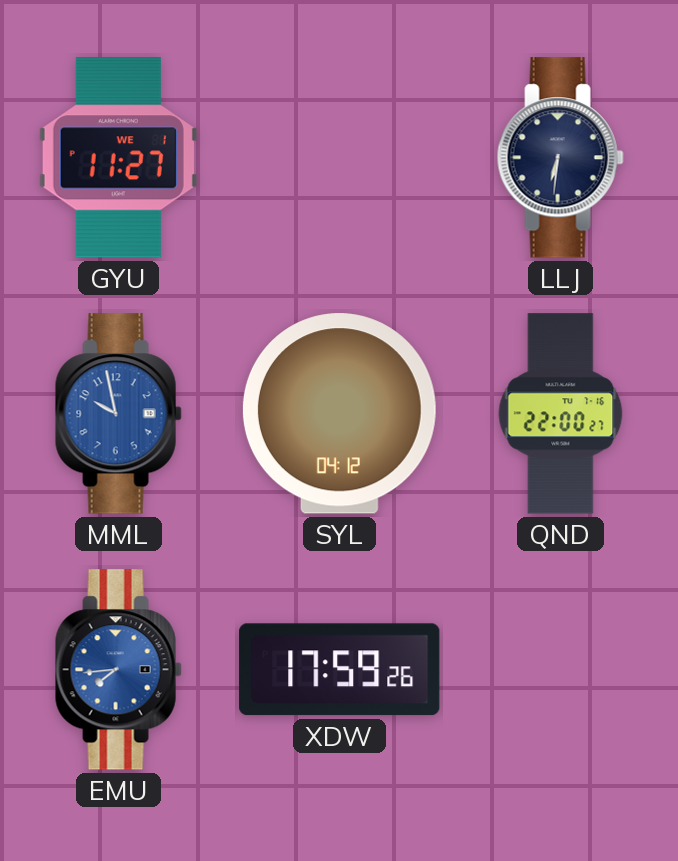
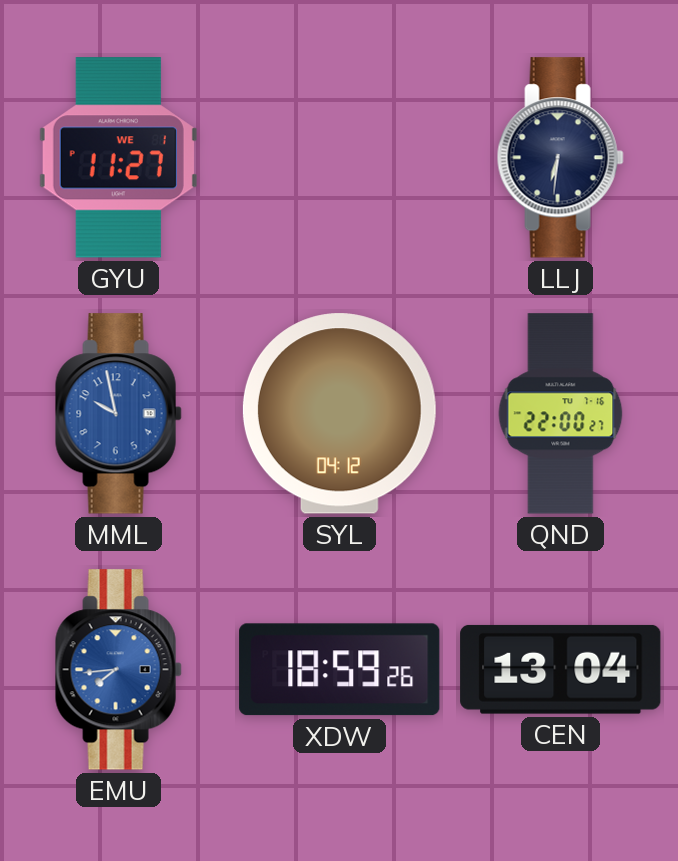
XDW: 17:59 -> 18:59
CEN: none -> 13:04
